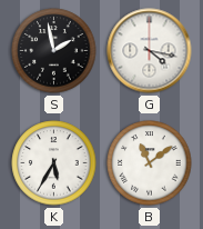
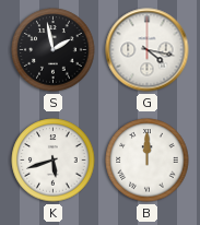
K: 5:35 -> 5:42
B: 11:09 -> 12:00
